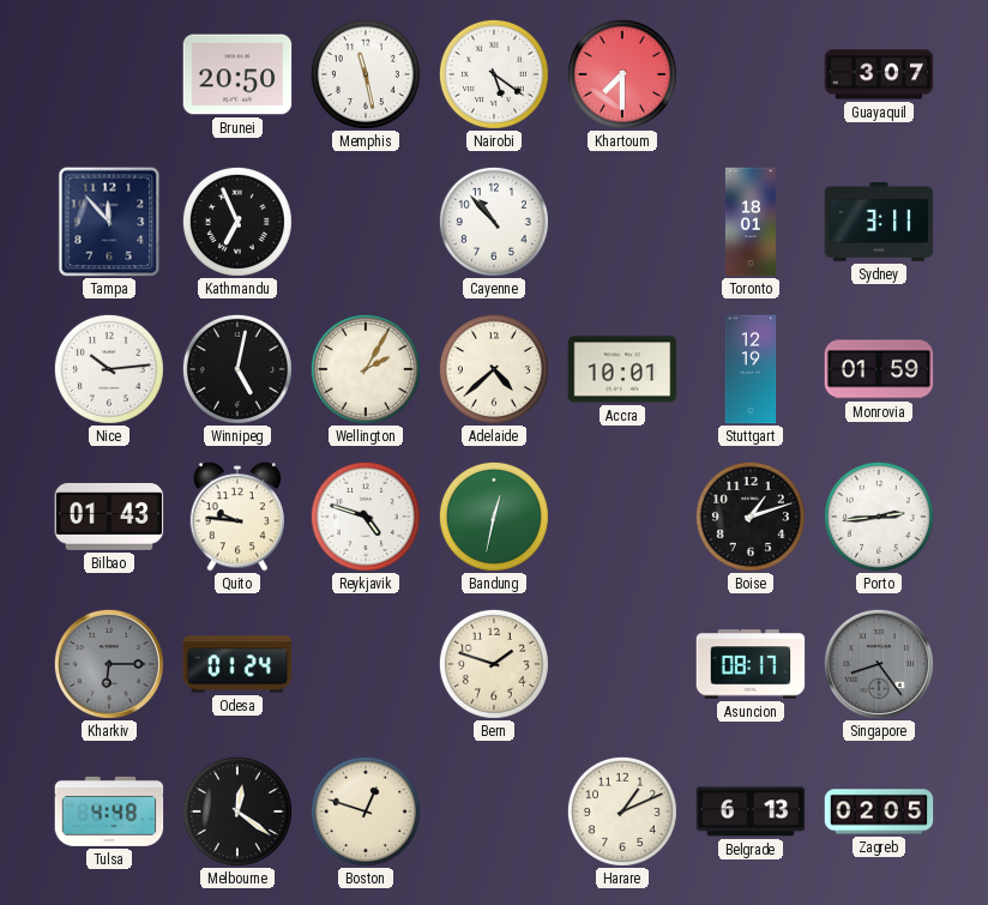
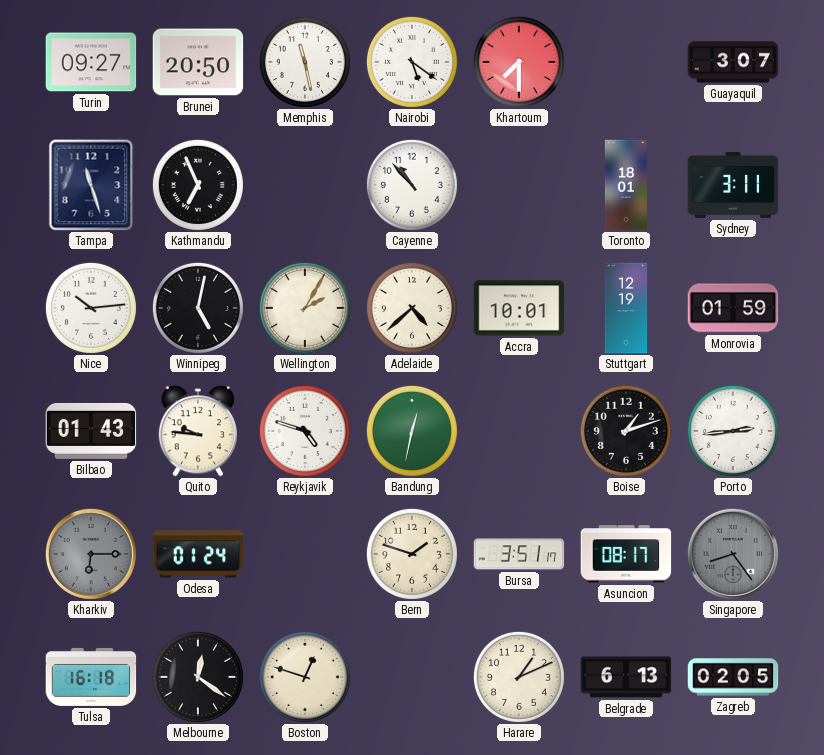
Turin: none -> 09:27
Tampa: 11:53 -> 11:27
Bursa: none -> 3:51
Tulsa: 4:48 -> 16:18
